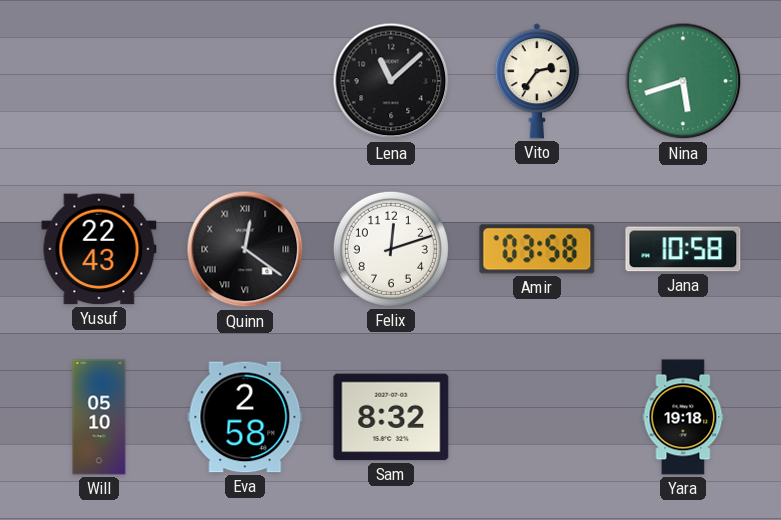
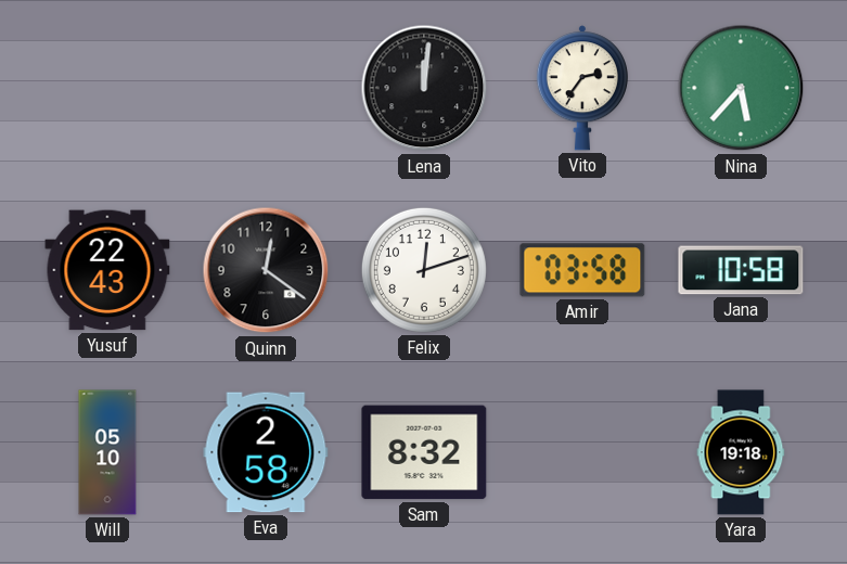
Lena: 11:08 -> 12:01
Nina: 5:42 -> 5:37
Quinn numerals: Roman -> Arabic
